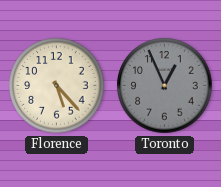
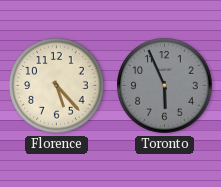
Toronto: 12:56 -> 5:56
